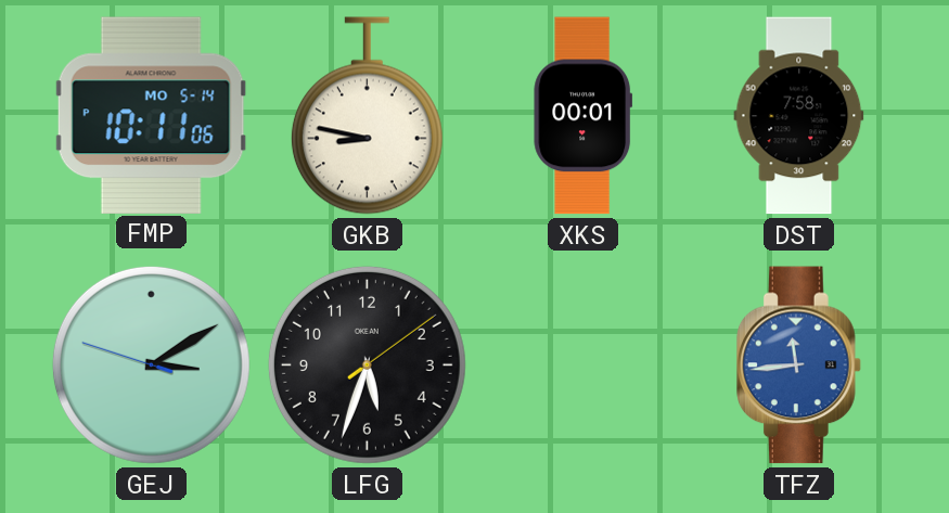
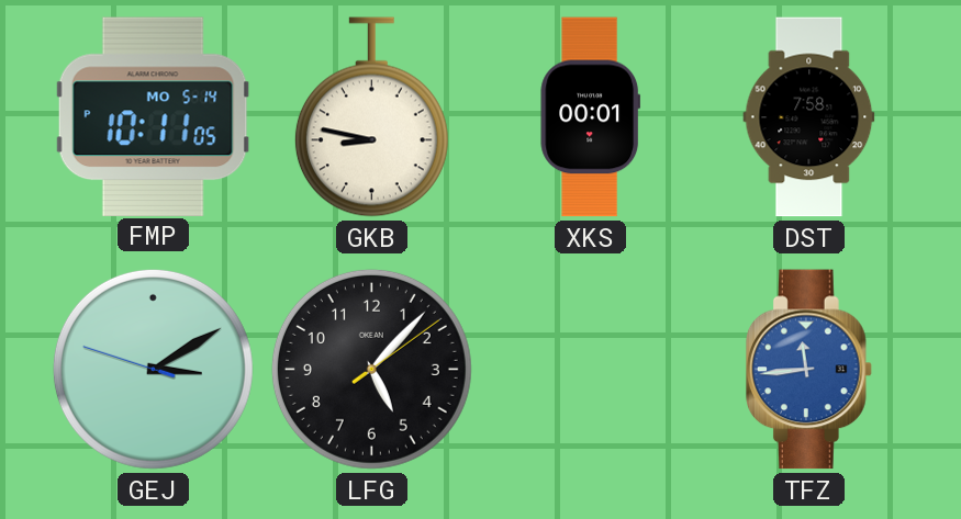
FMP: 10:11:06 PM -> 10:11:05 PM
LFG: 5:33 -> 5:07
